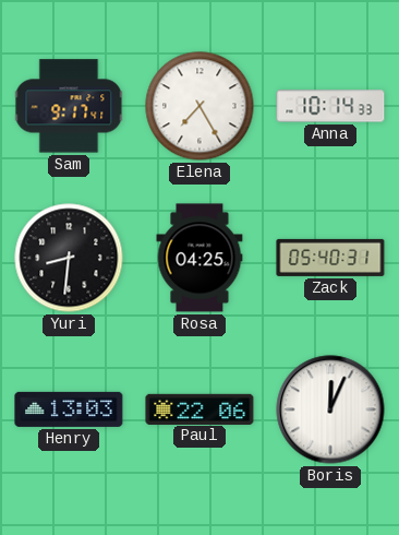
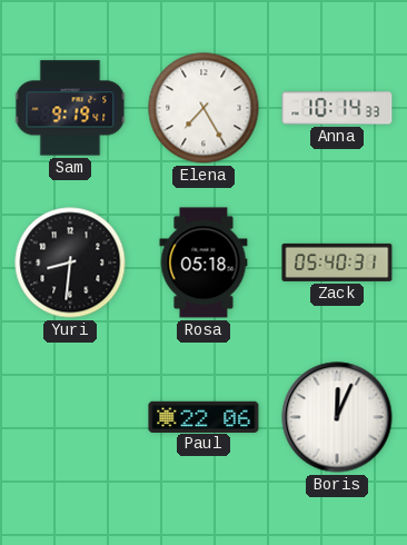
Sam: 9:17 -> 9:19
Rosa: 04:25 -> 05:18
Henry: 13:03 -> none
